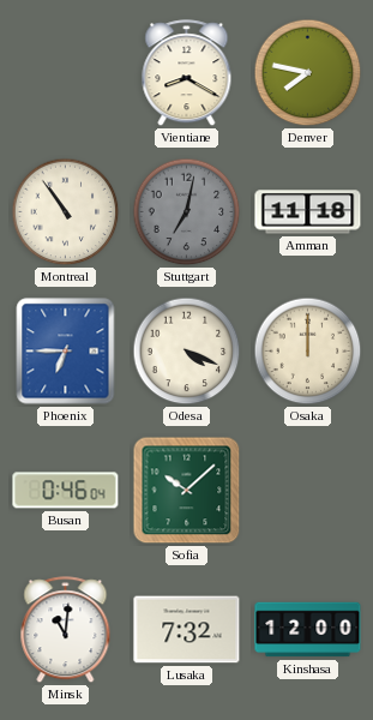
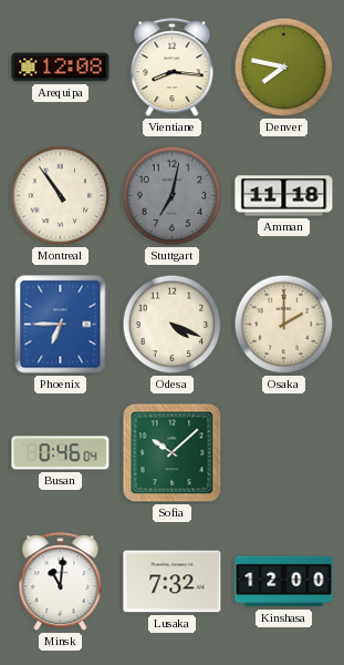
Arequipa: none -> 12:08
Vientiane: 8:20 -> 8:16
Osaka: 12:00 -> 2:00
